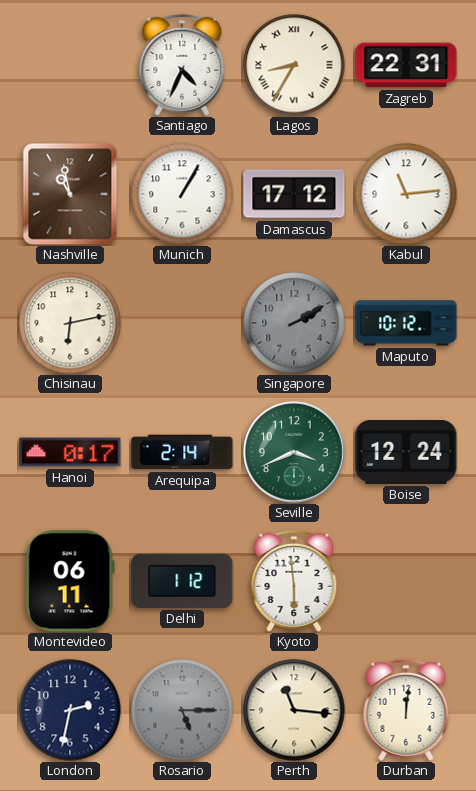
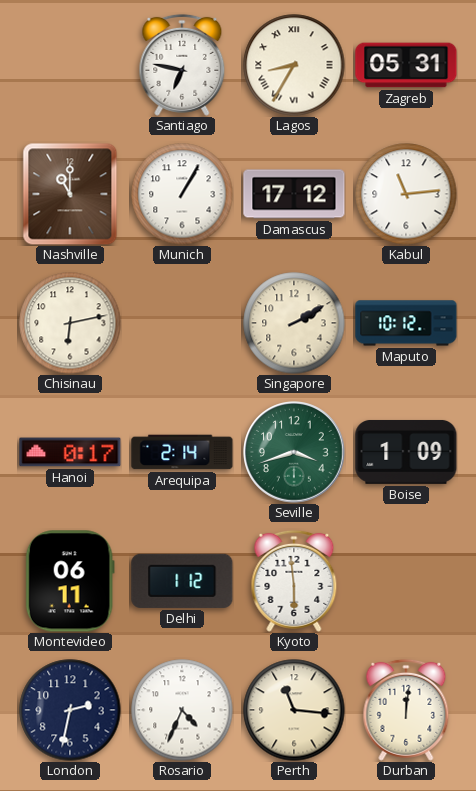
Santiago: 4:34 -> 6:47
Zagreb: 22:31 -> 05:31
Nashville: 10:58 -> 11:00
Singapore dial: grey -> cream
Seville: 3:41 -> 3:42
Boise: 12:24 -> 1:09
Rosario: 5:15 -> 4:34
Rosario dial: grey -> white
